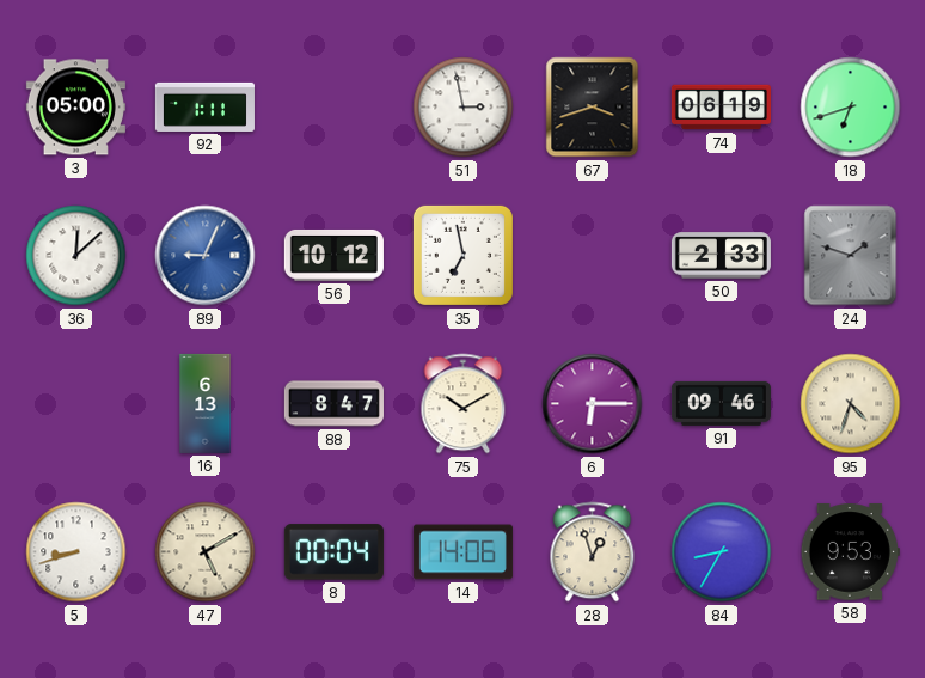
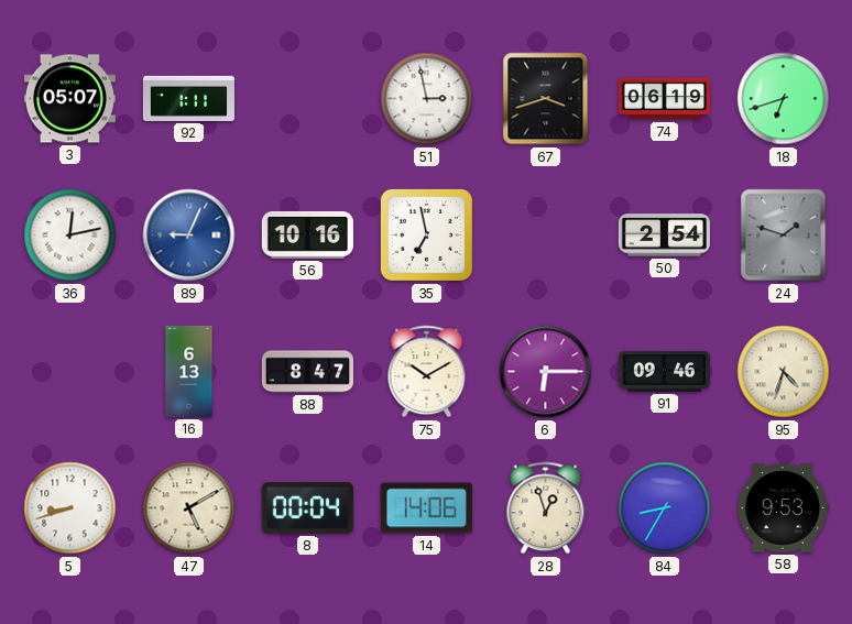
3: 05:00 -> 05:07
36: 12:08 -> 12:13
56: 10:12 -> 10:16
50: 2:33 -> 2:54
